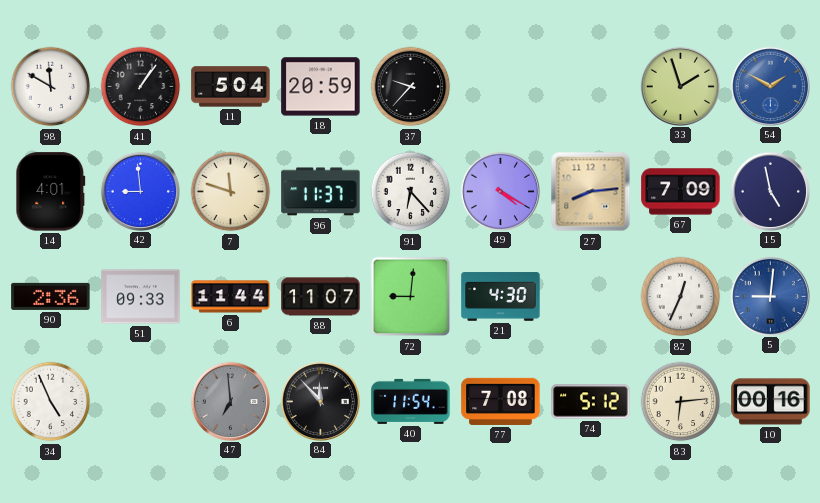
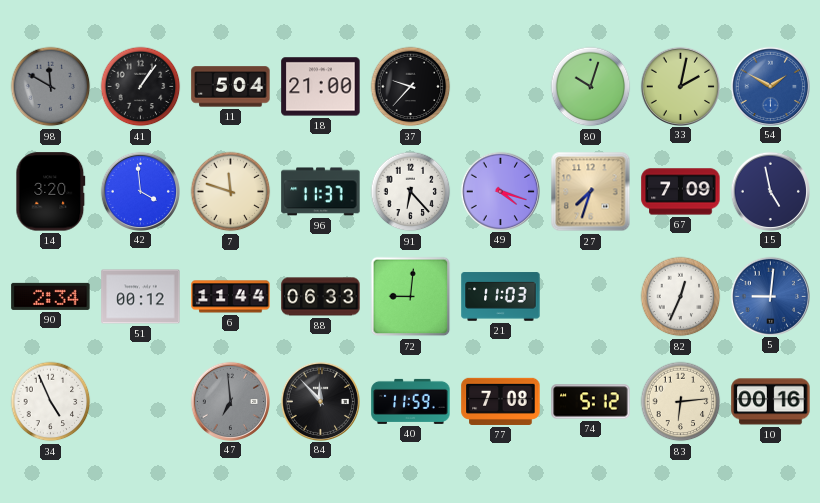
98 dial: white -> grey
18: 20:59 -> 21:00
80: none -> 10:03
33: 1:57 -> 2:02
14: 4:01 -> 3:20
42: 8:59 -> 3:59
49: 4:20 -> 4:18
27: 8:14 -> 7:33
90: 2:36 -> 2:34
51: 09:33 -> 00:12
88: 11:07 -> 06:33
21: 4:30 -> 11:03
40: 11:54 -> 11:59
